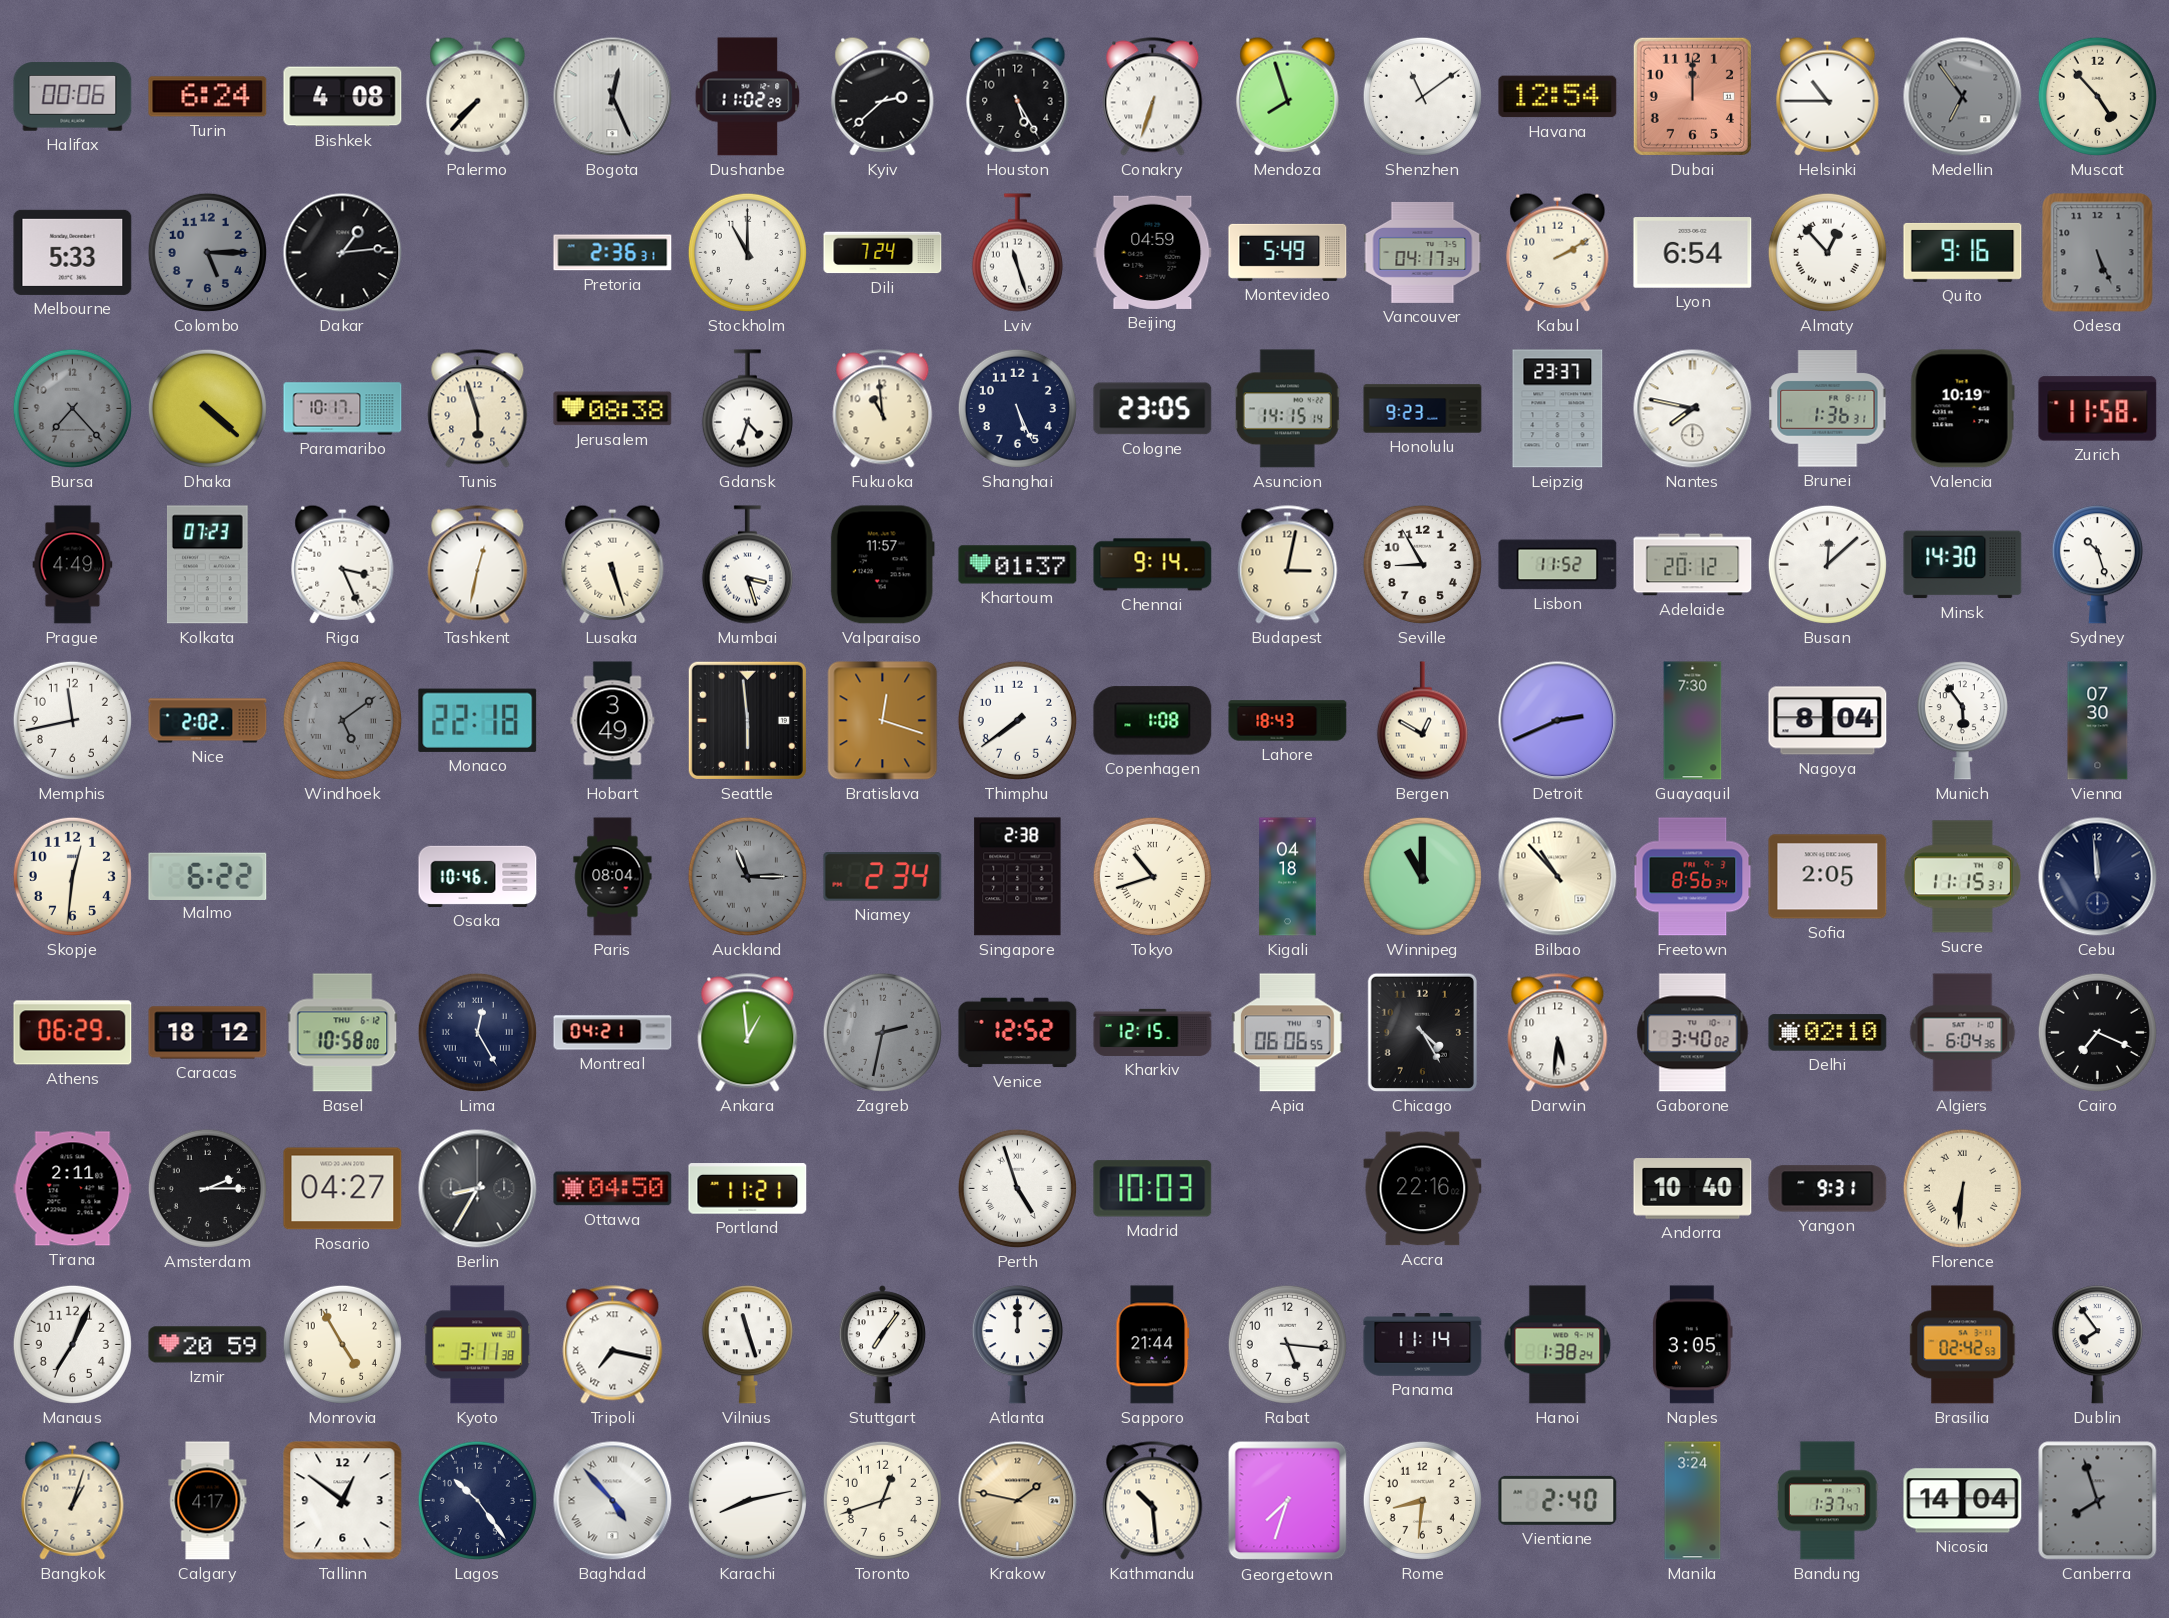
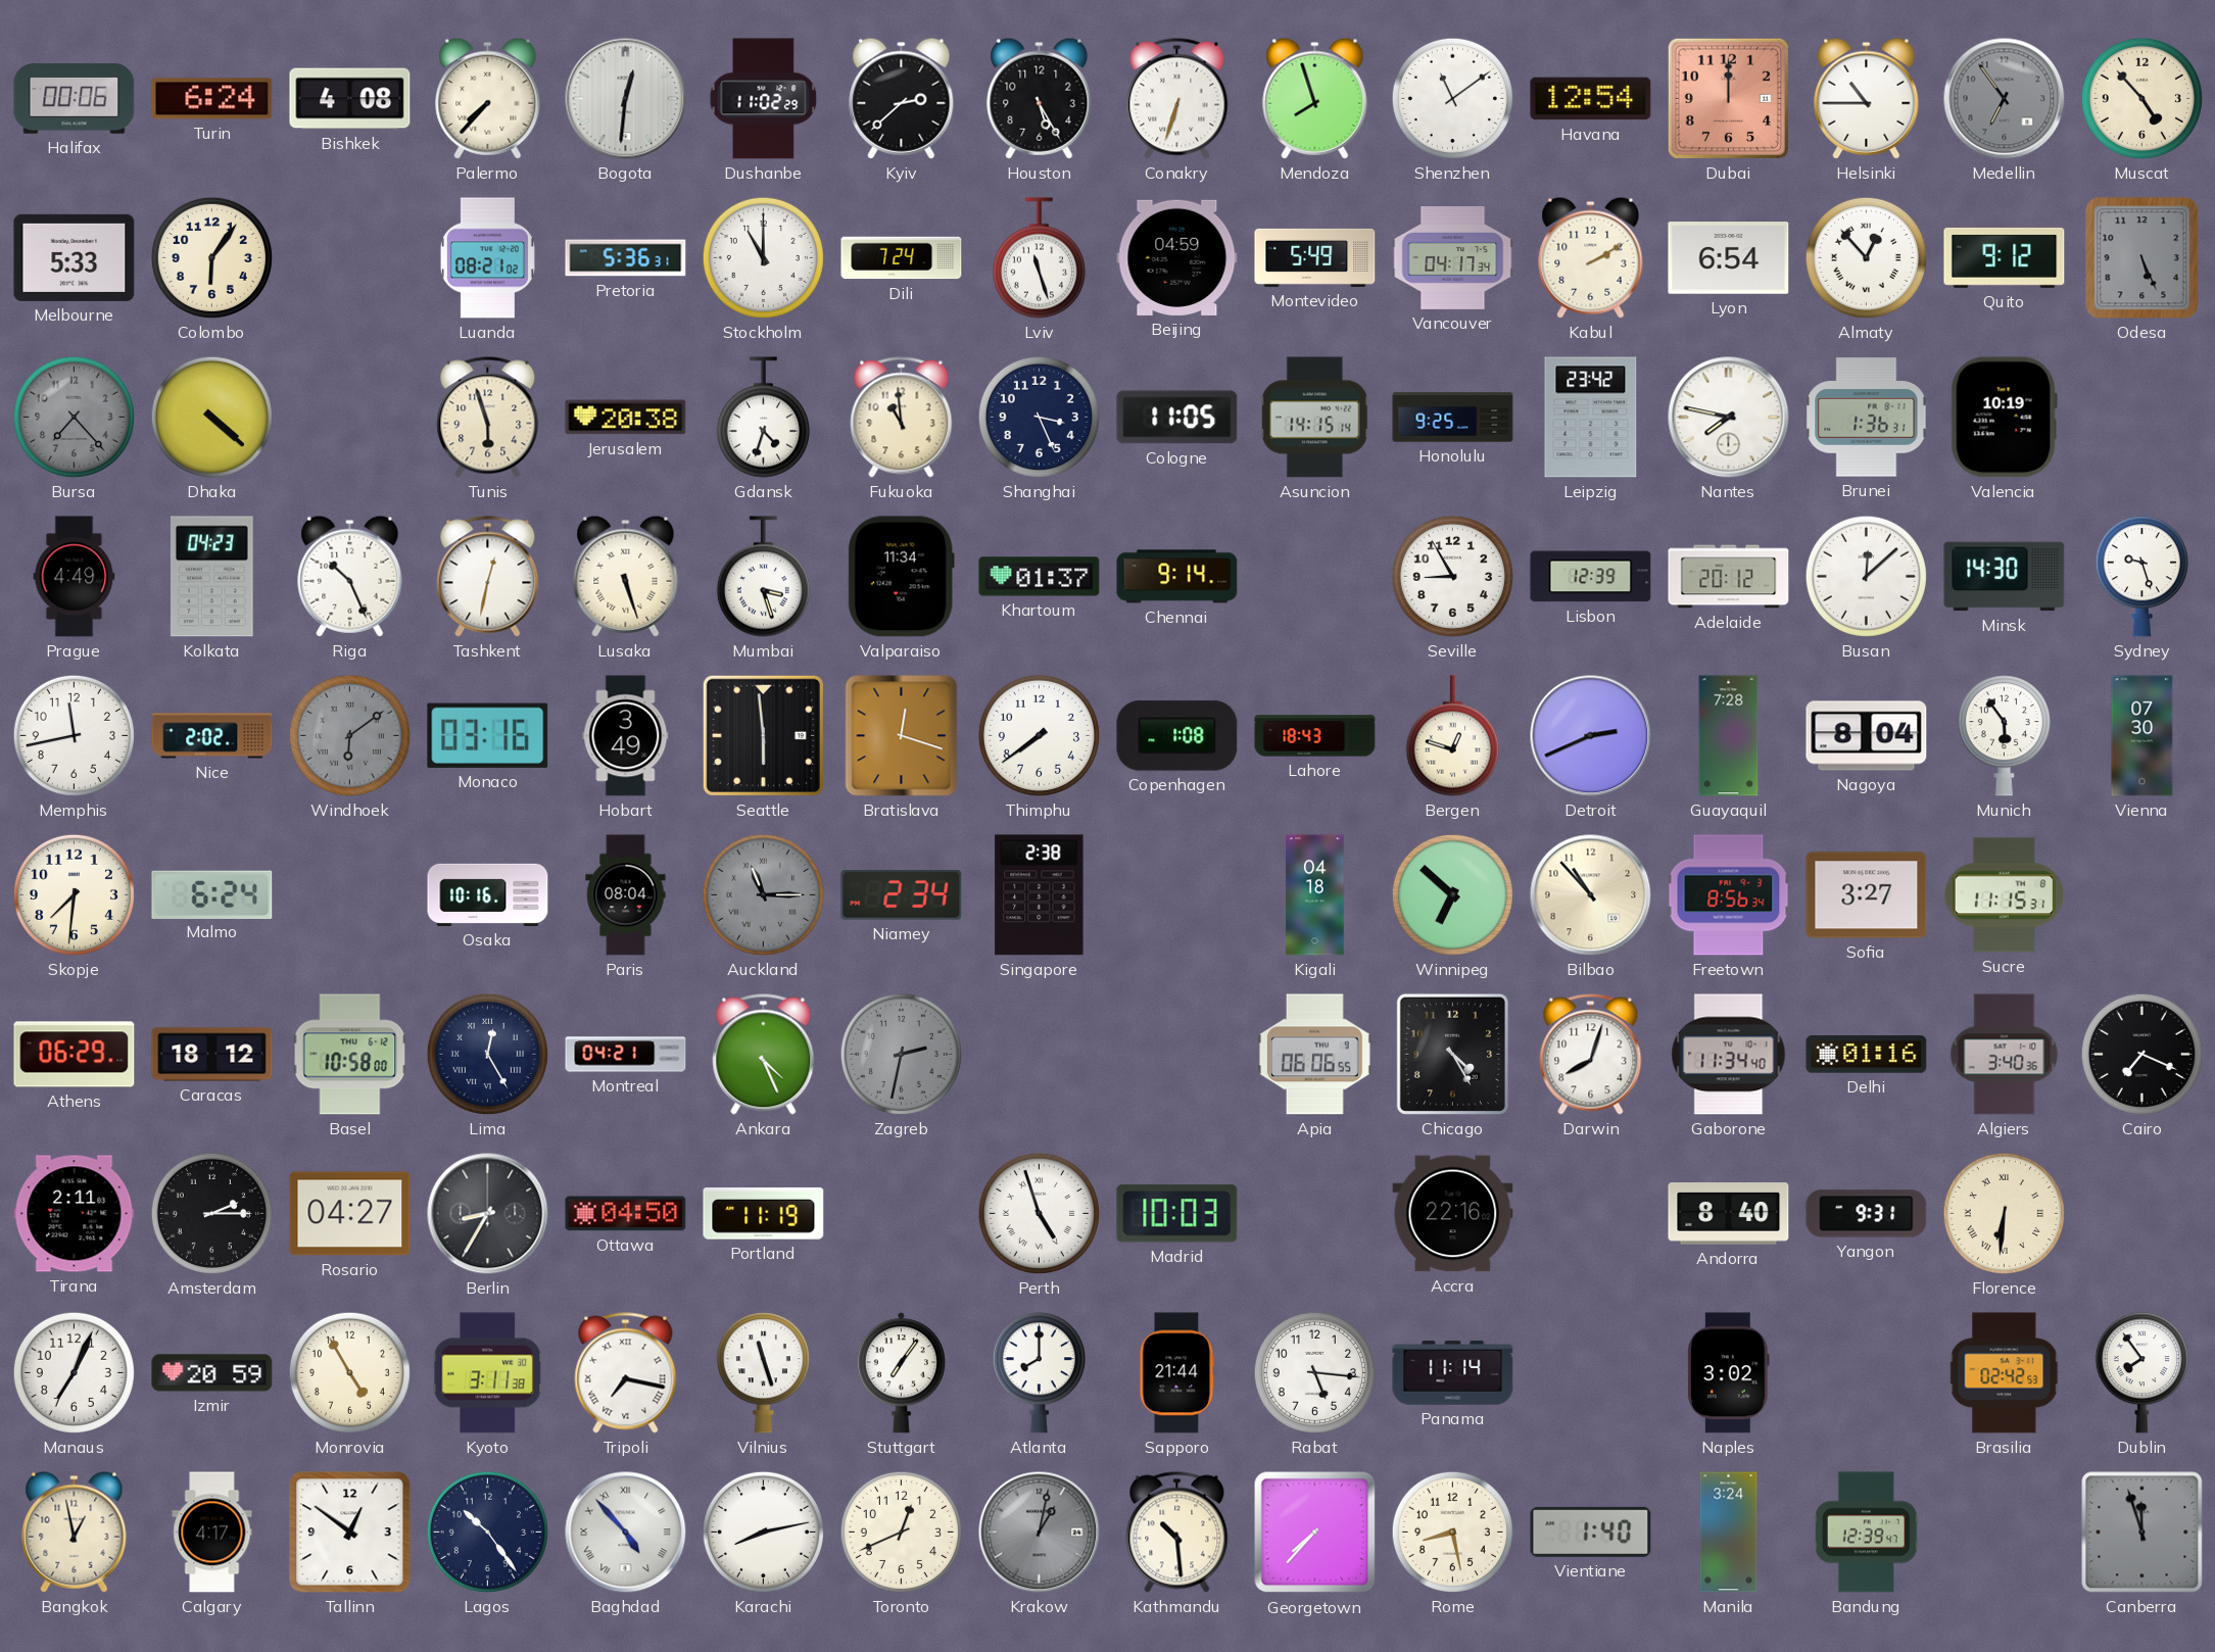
Bogota: 12:26 -> 12:31
Colombo: 5:15 -> 6:06
Colombo dial: grey -> cream
Dakar: 1:14 -> none
Luanda: none -> 08:21
Pretoria: 2:36 -> 5:36
Quito: 9:16 -> 9:12
Paramaribo: 10:17 -> none
Jerusalem: 08:38 -> 20:38
Shanghai: 5:26 -> 3:26
Cologne: 23:05 -> 11:05
Honolulu: 9:23 -> 9:25
Leipzig: 23:37 -> 23:42
Zurich: 11:58 -> none
Kolkata: 07:23 -> 04:23
Riga: 3:26 -> 10:26
Valparaiso: 11:57 -> 11:34
Budapest: 3:02 -> none
Lisbon: 11:52 -> 12:39
Sydney: 10:27 -> 9:27
Windhoek: 5:09 -> 6:09
Monaco: 22:18 -> 03:16
Bergen: 12:50 -> 12:48
Guayaquil: 7:30 -> 7:28
Skopje: 12:31 -> 7:31
Malmo: 6:22 -> 6:24
Osaka: 10:46 -> 10:16
Tokyo: 10:42 -> none
Winnipeg: 11:00 -> 6:52
Sofia: 2:05 -> 3:27
Cebu: 11:59 -> none
Ankara: 12:59 -> 4:26
Venice: 12:52 -> none
Kharkiv: 12:15 -> none
Darwin: 5:31 -> 8:03
Gaborone: 3:40 -> 11:34
Delhi: 02:10 -> 01:16
Algiers: 6:04 -> 3:40
Portland: 11:21 -> 11:19
Andorra: 10:40 -> 8:40
Atlanta: 12:00 -> 8:00
Hanoi: 1:38 -> none
Naples: 3:05 -> 3:02
Bangkok: 1:03 -> 12:58
Toronto: 12:42 -> 12:41
Krakow: 1:47 -> 1:02
Krakow dial: champagne -> grey
Georgetown: 7:33 -> 7:37
Rome: 8:31 -> 8:28
Vientiane: 2:40 -> 1:40
Bandung: 1:37 -> 12:39
Nicosia: 14:04 -> none
Canberra: 7:57 -> 11:57
